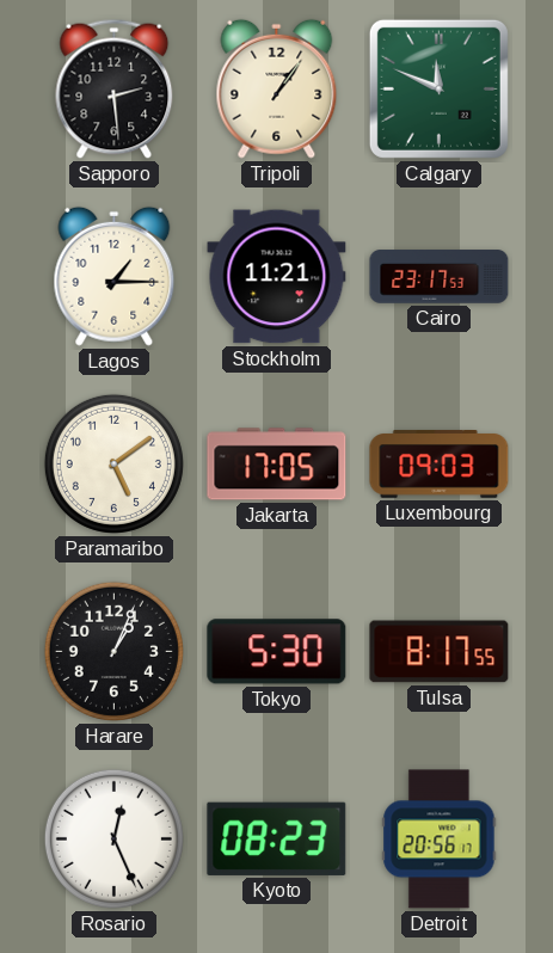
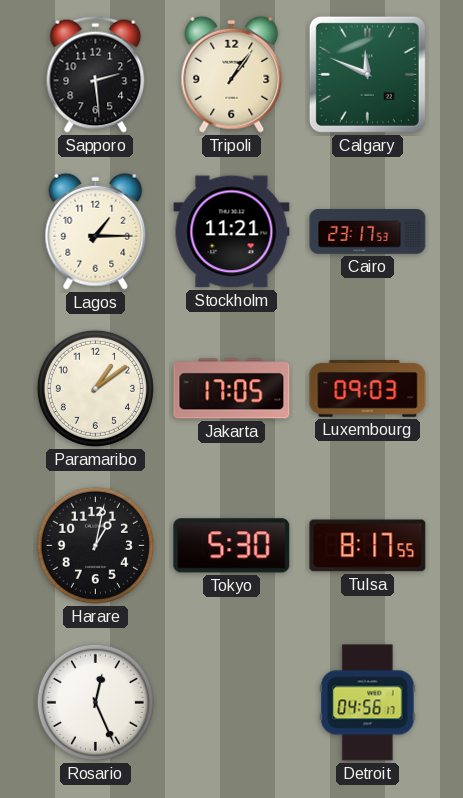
Paramaribo: 5:09 -> 1:09
Harare: 1:04 -> 1:02
Kyoto: 08:23 -> none
Detroit: 20:56 -> 04:56
